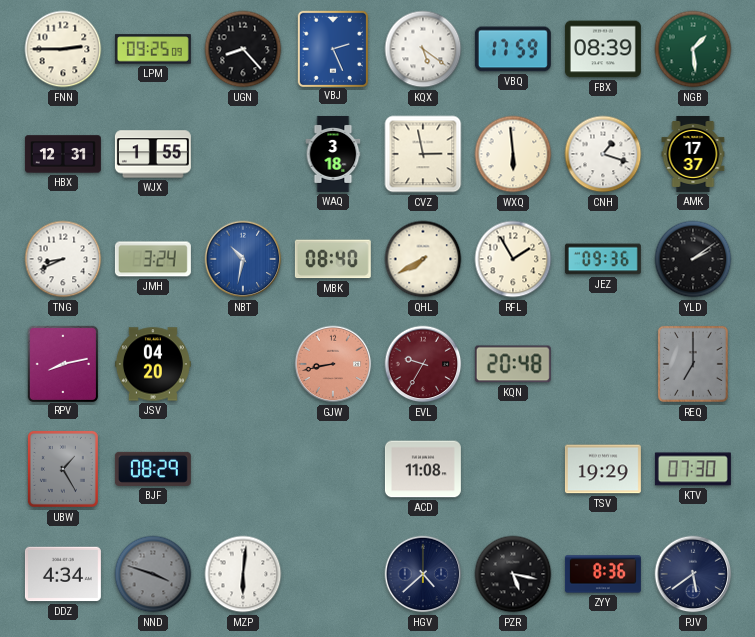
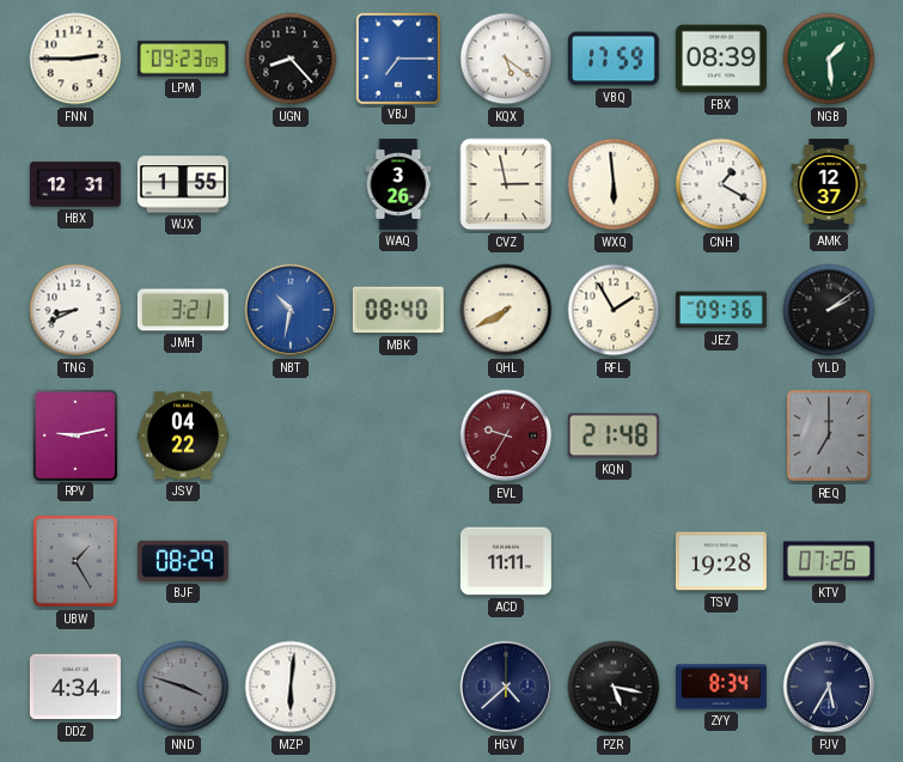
LPM: 09:25 -> 09:23
VBJ: 2:26 -> 7:15
WAQ: 3:18 -> 3:26
CNH: 1:18 -> 1:20
AMK: 17:37 -> 12:37
JMH: 3:24 -> 3:21
RPV: 8:13 -> 9:13
JSV: 04:20 -> 04:22
GJW: 8:43 -> none
KQN: 20:48 -> 21:48
ACD: 11:08 -> 11:11
TSV: 19:29 -> 19:28
KTV: 07:30 -> 07:26
ZYY: 8:36 -> 8:34
PJV: 5:39 -> 5:35
